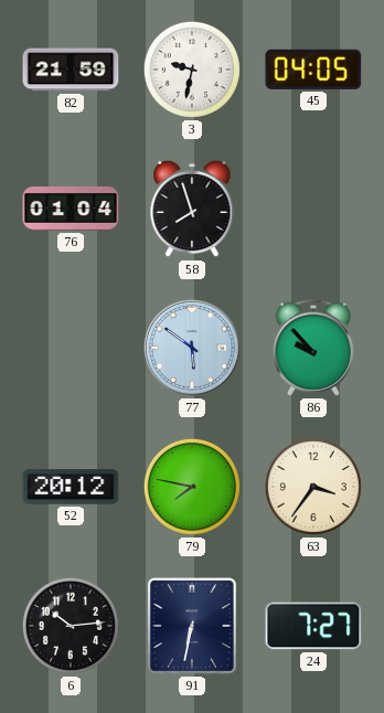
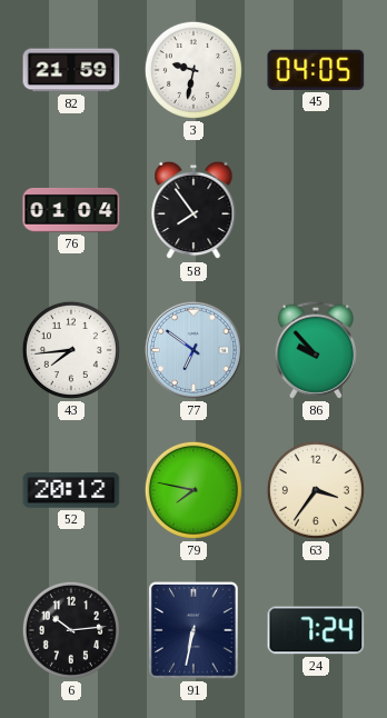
58: 7:57 -> 7:54
43: none -> 7:44
77: 5:51 -> 6:51
24: 7:27 -> 7:24
